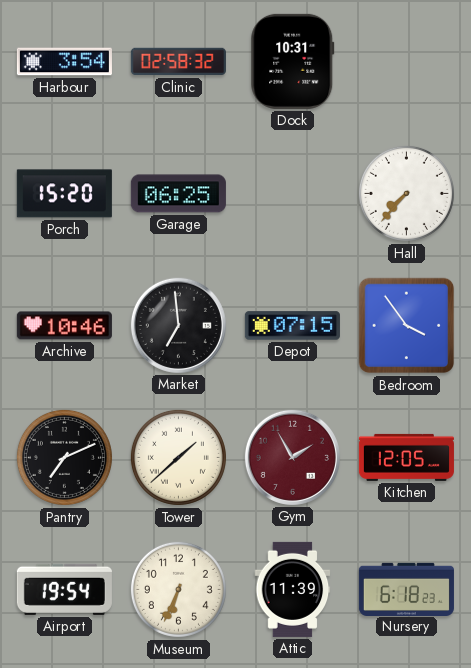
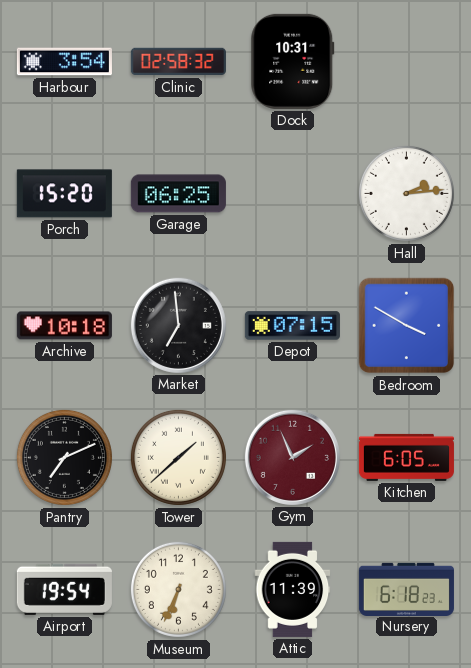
Hall: 7:37 -> 2:14
Archive: 10:46 -> 10:18
Bedroom: 3:54 -> 3:50
Gym: 1:55 -> 1:56
Kitchen: 12:05 -> 6:05
